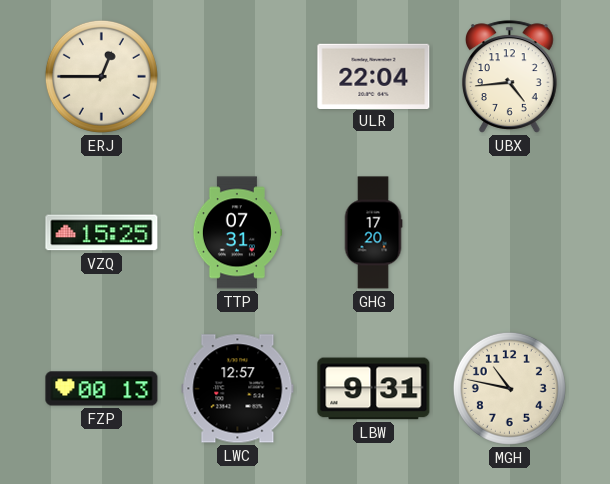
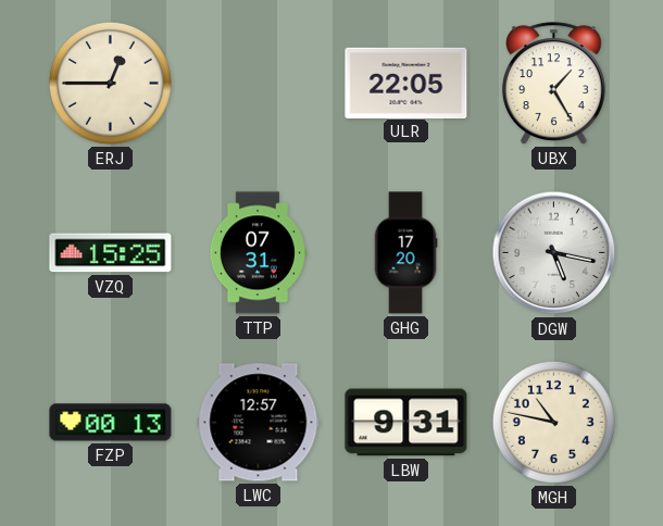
ULR: 22:04 -> 22:05
UBX: 4:44 -> 1:25
DGW: none -> 5:17
